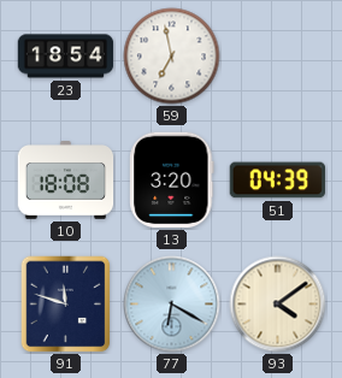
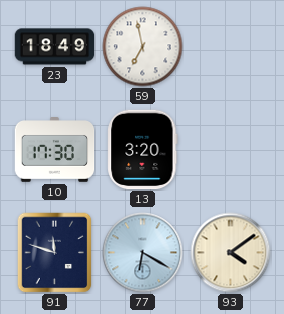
23: 18:54 -> 18:49
10: 18:08 -> 17:30
51: 04:39 -> none
